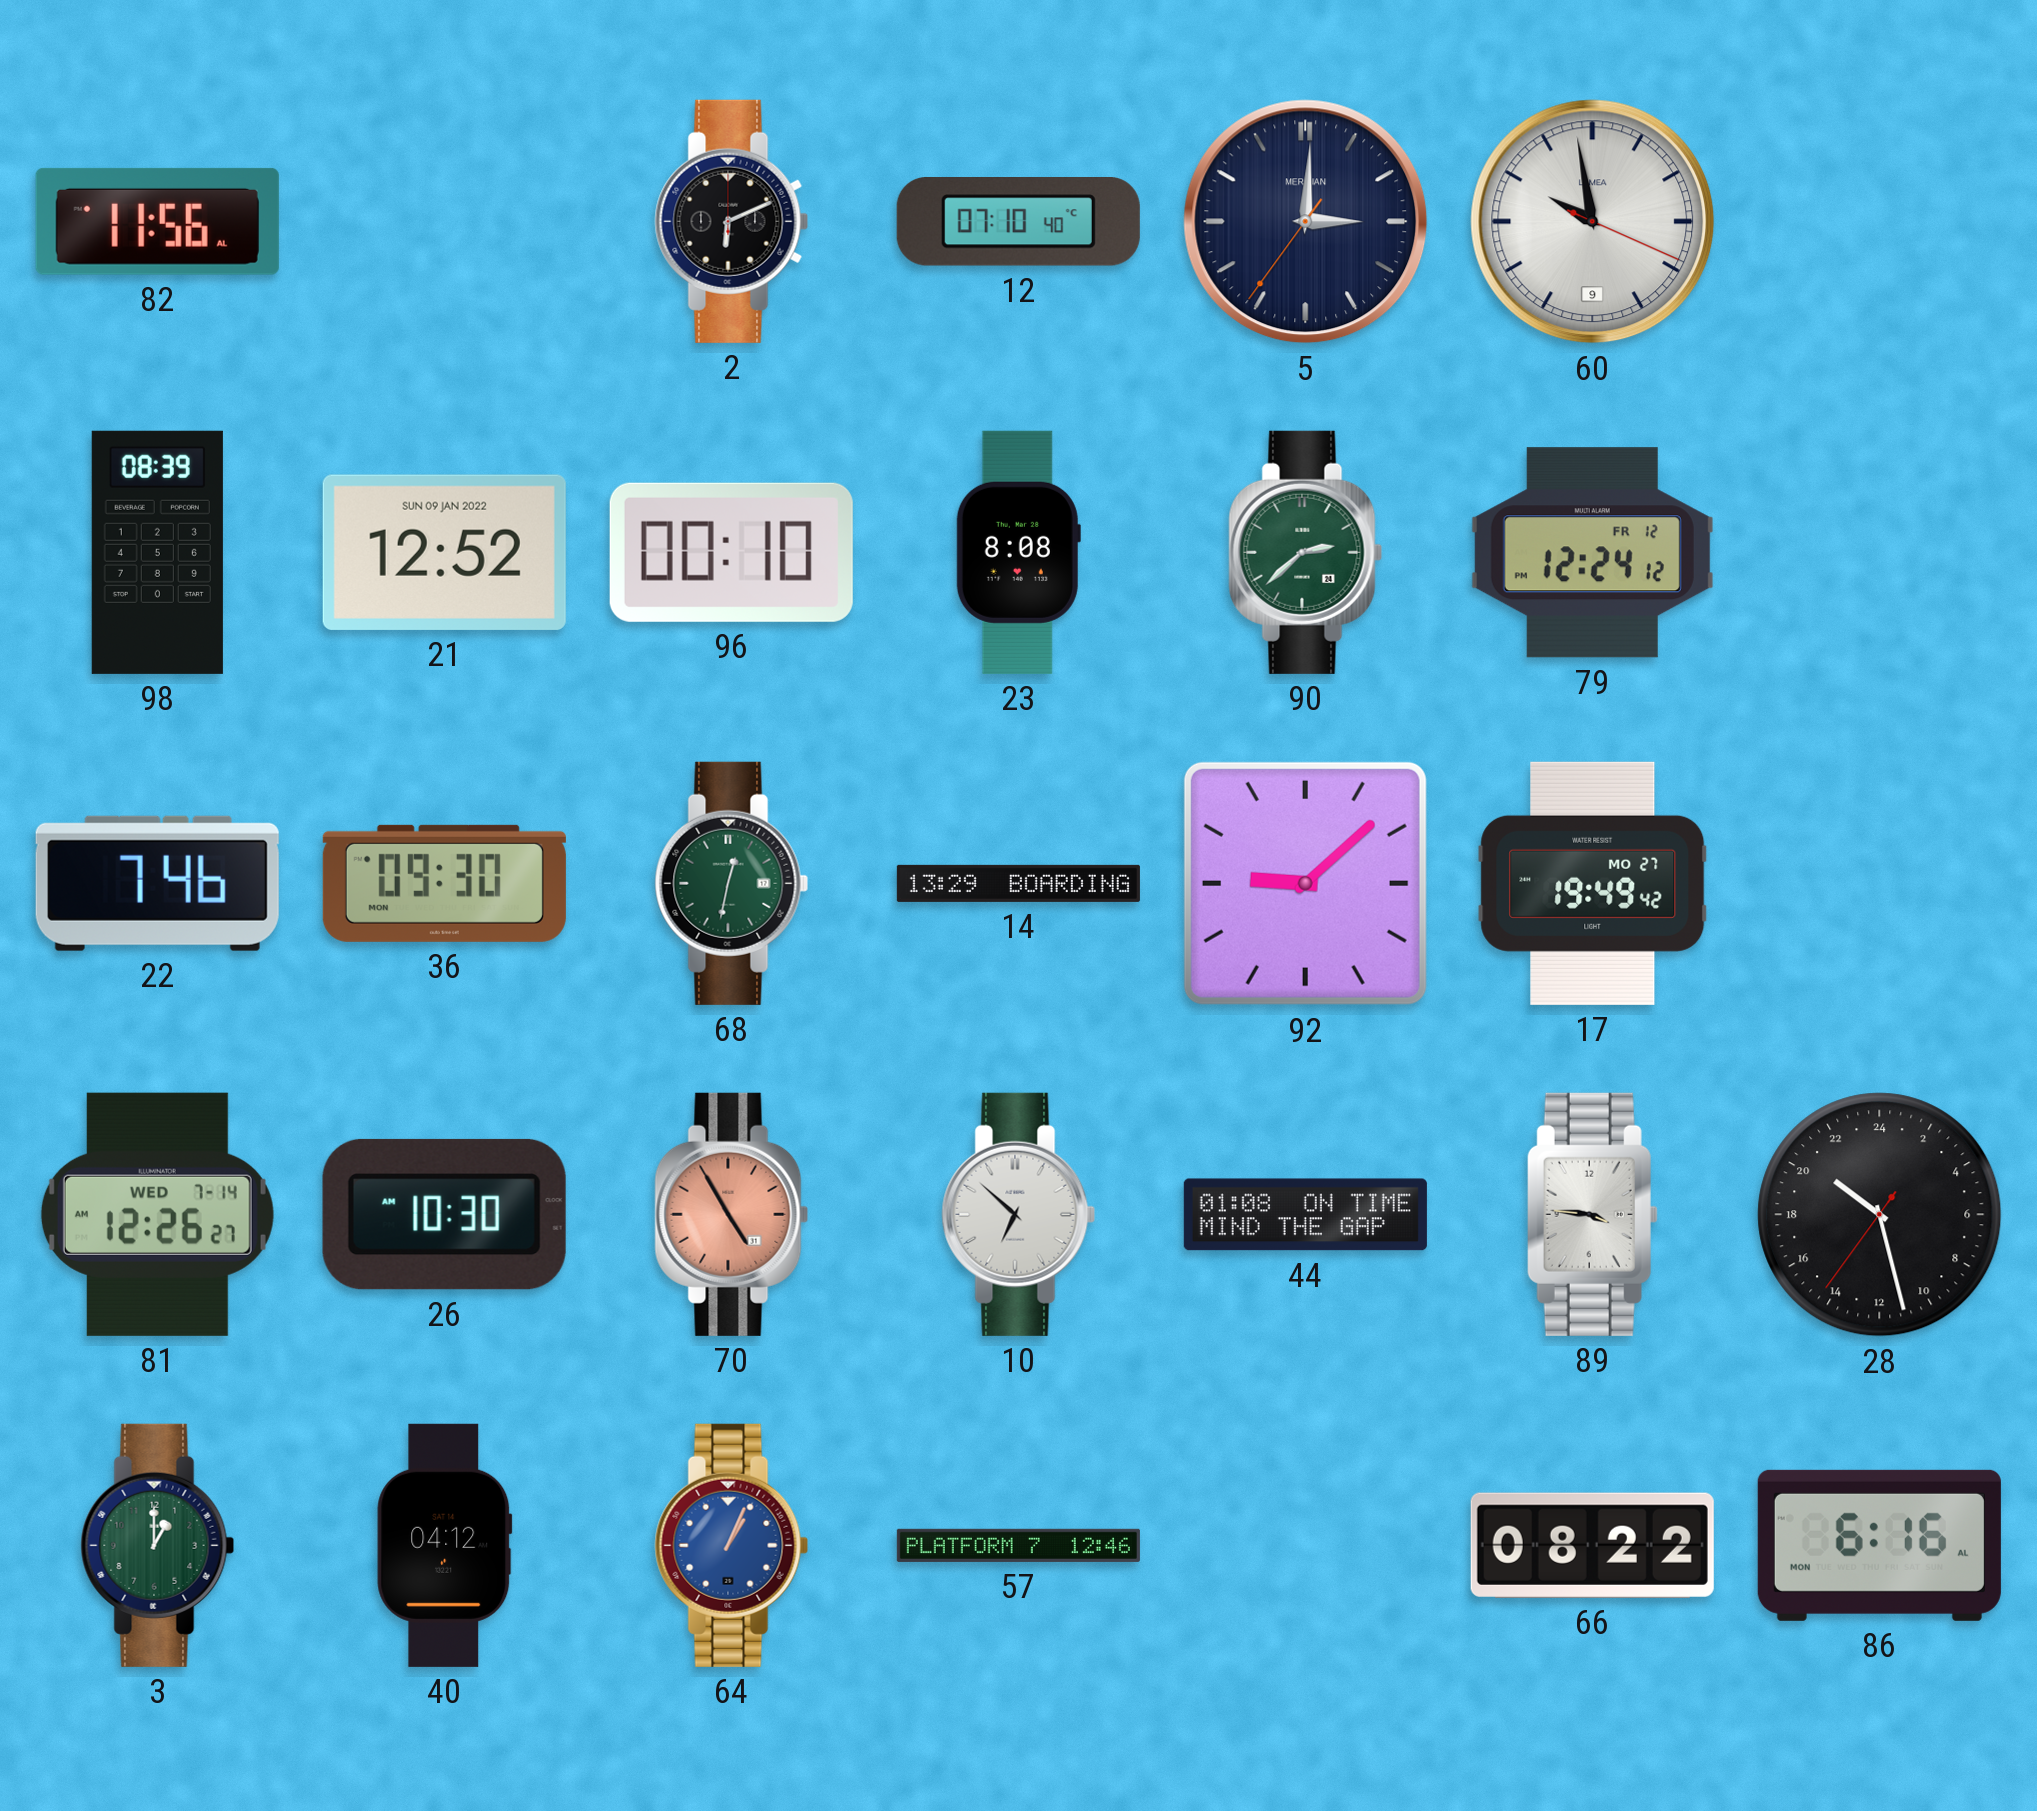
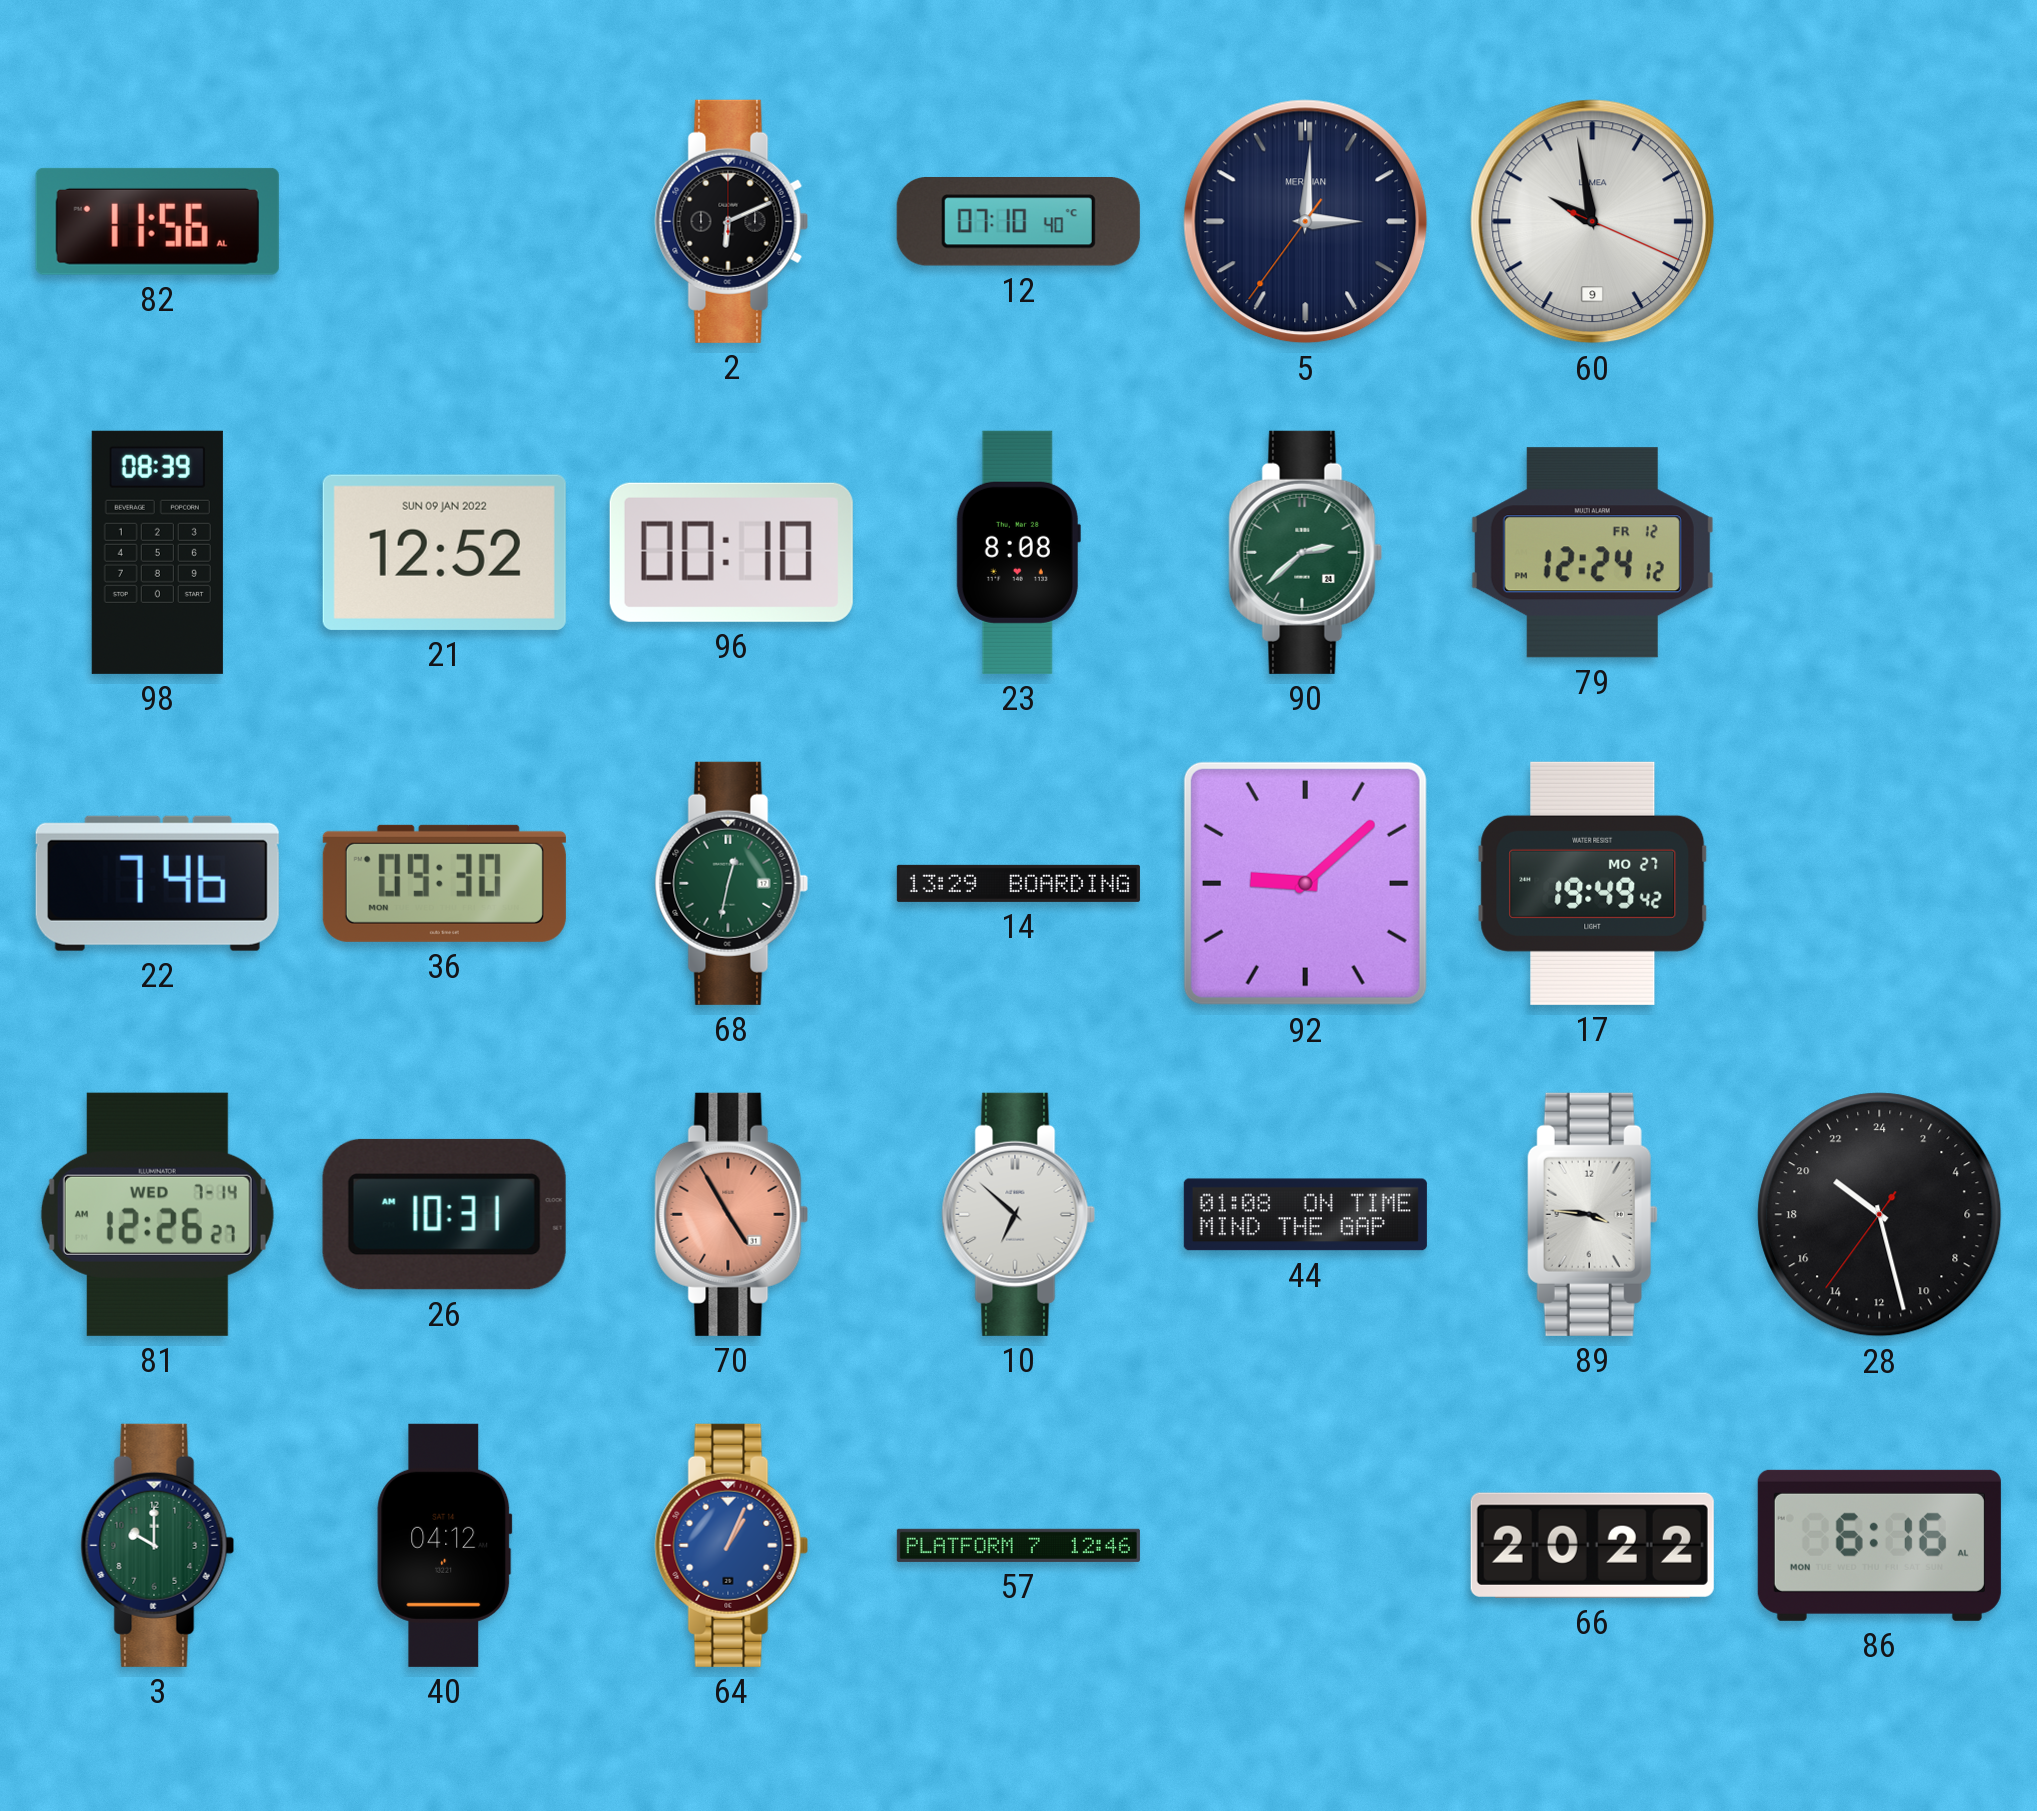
26: 10:30 -> 10:31
3: 1:00 -> 10:00
66: 08:22 -> 20:22
